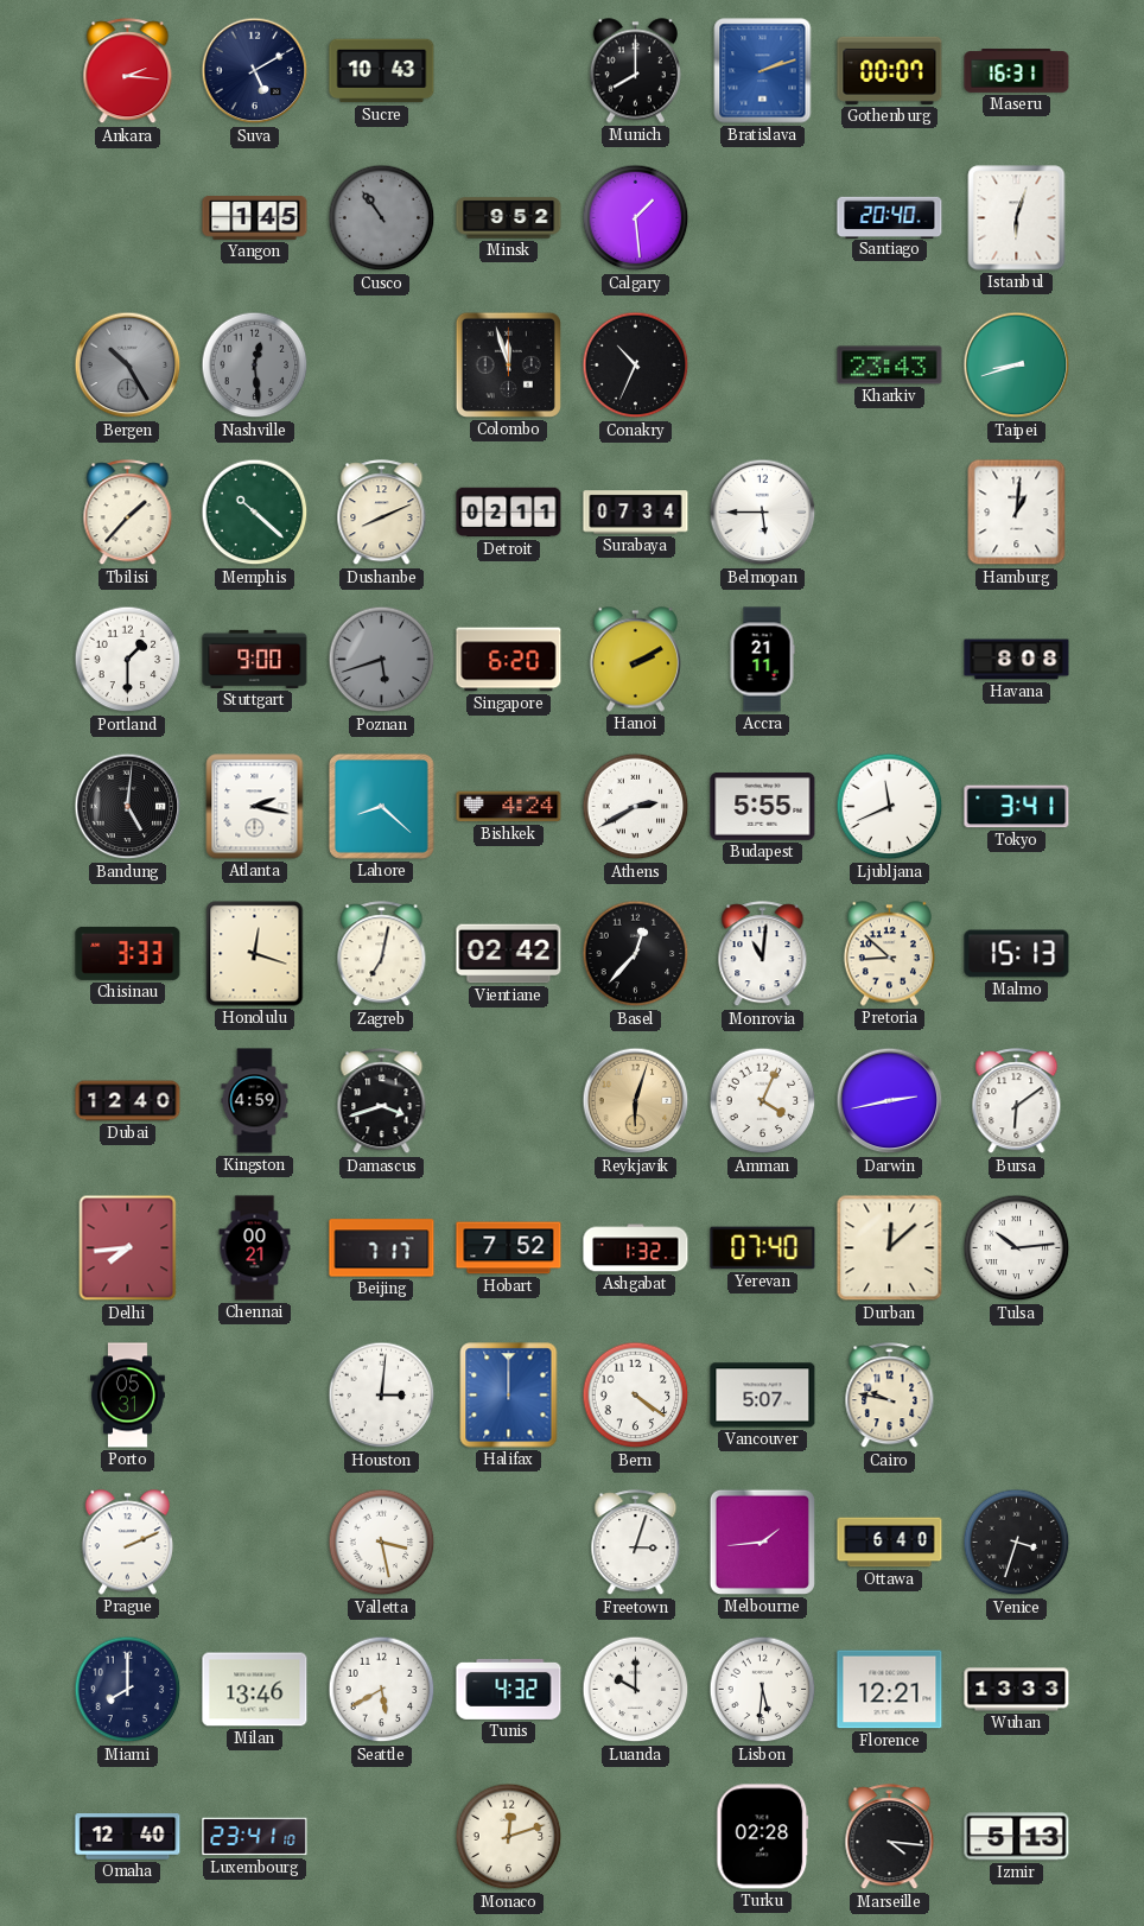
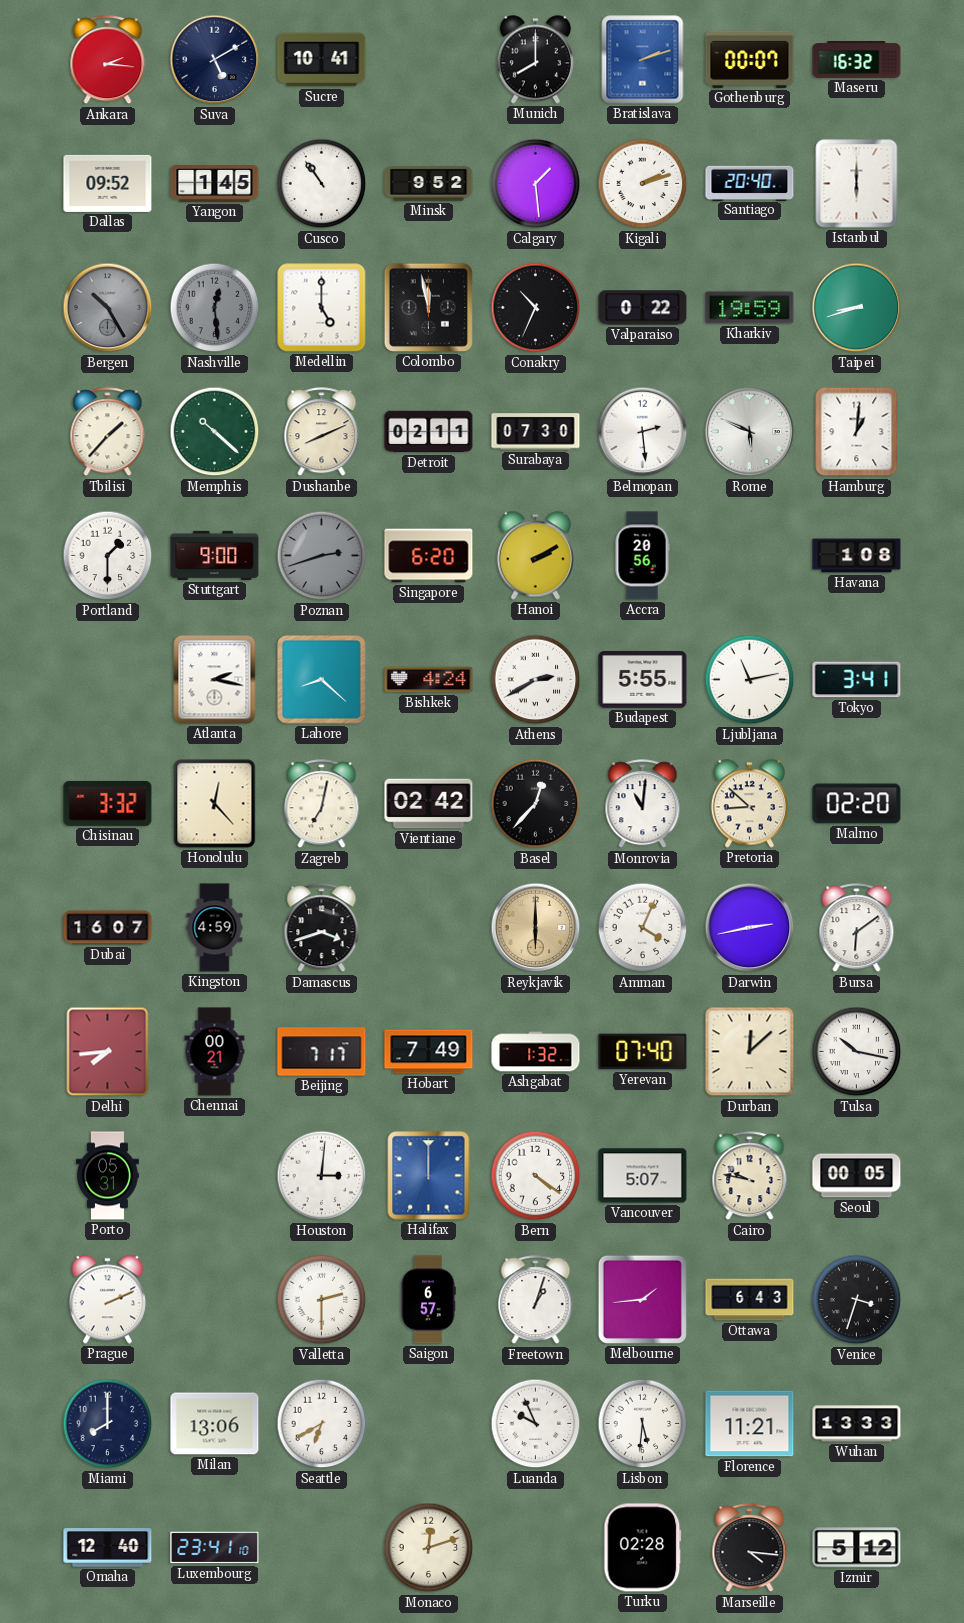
Sucre: 10:43 -> 10:41
Maseru: 16:31 -> 16:32
Dallas: none -> 09:52
Cusco dial: grey -> white
Kigali: none -> 2:12
Istanbul: 6:03 -> 6:00
Medellin: none -> 5:00
Colombo: 11:57 -> 11:58
Valparaiso: none -> 0:22
Kharkiv: 23:43 -> 19:59
Surabaya: 07:34 -> 07:30
Belmopan: 5:45 -> 2:29
Rome: none -> 5:49
Poznan: 5:42 -> 2:42
Accra: 21:11 -> 20:56
Havana: 8:08 -> 1:08
Bandung: 5:01 -> none
Ljubljana: 11:41 -> 11:13
Chisinau: 3:33 -> 3:32
Honolulu: 12:18 -> 12:23
Malmo: 15:13 -> 02:20
Dubai: 12:40 -> 16:07
Reykjavik: 6:03 -> 6:00
Hobart: 7:52 -> 7:49
Tulsa: 10:14 -> 10:17
Seoul: none -> 00:05
Valletta: 3:28 -> 2:30
Saigon: none -> 6:57
Freetown: 3:03 -> 1:03
Ottawa: 6:40 -> 6:43
Milan: 13:46 -> 13:06
Seattle: 5:40 -> 6:40
Tunis: 4:32 -> none
Luanda: 10:00 -> 9:56
Florence: 12:21 -> 11:21
Izmir: 5:13 -> 5:12
